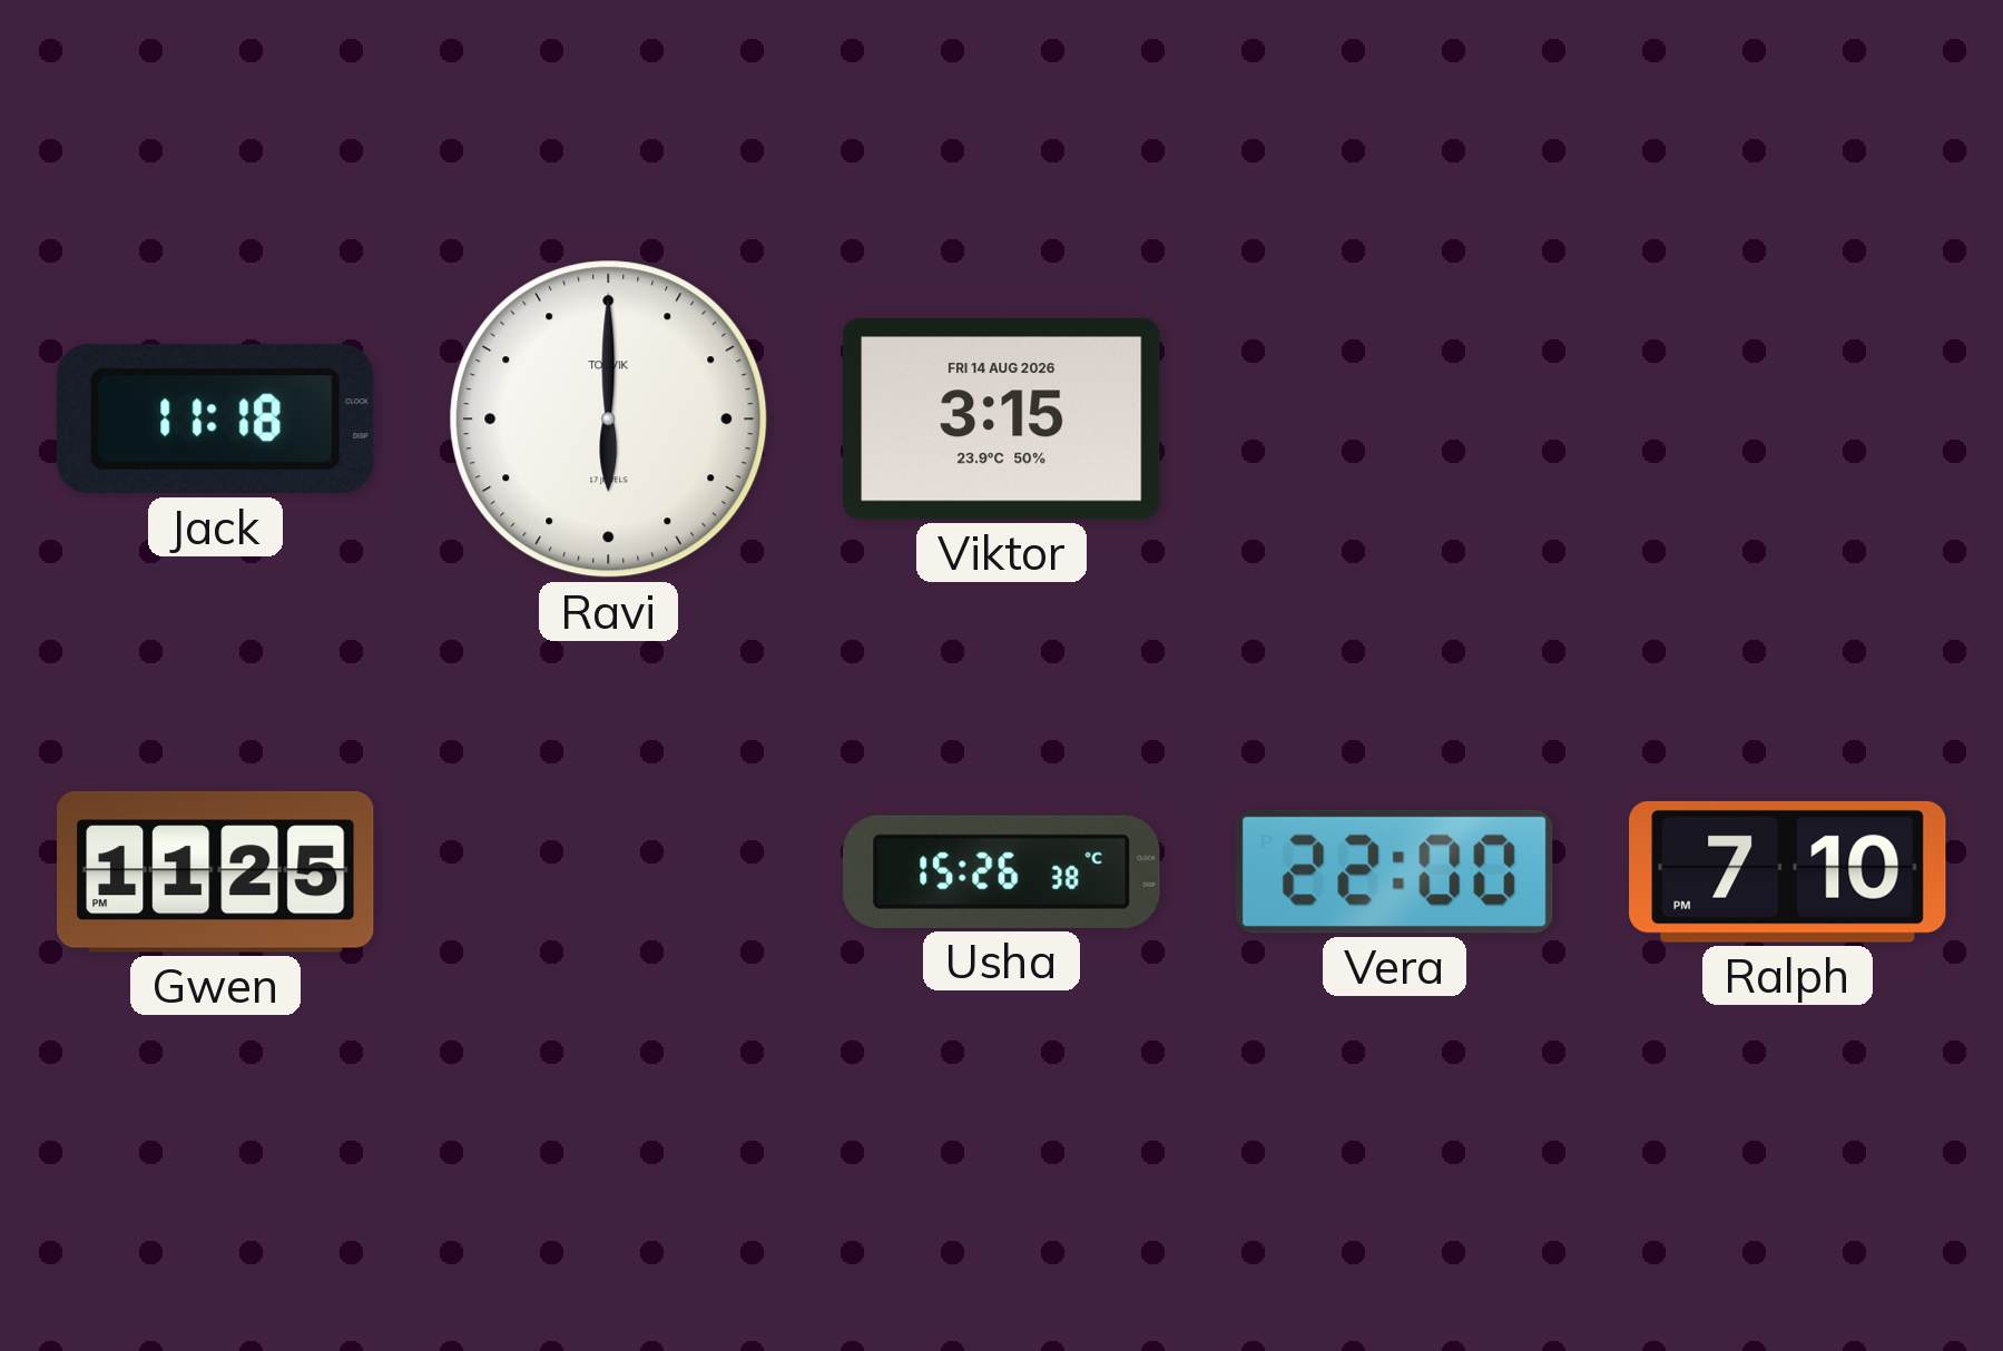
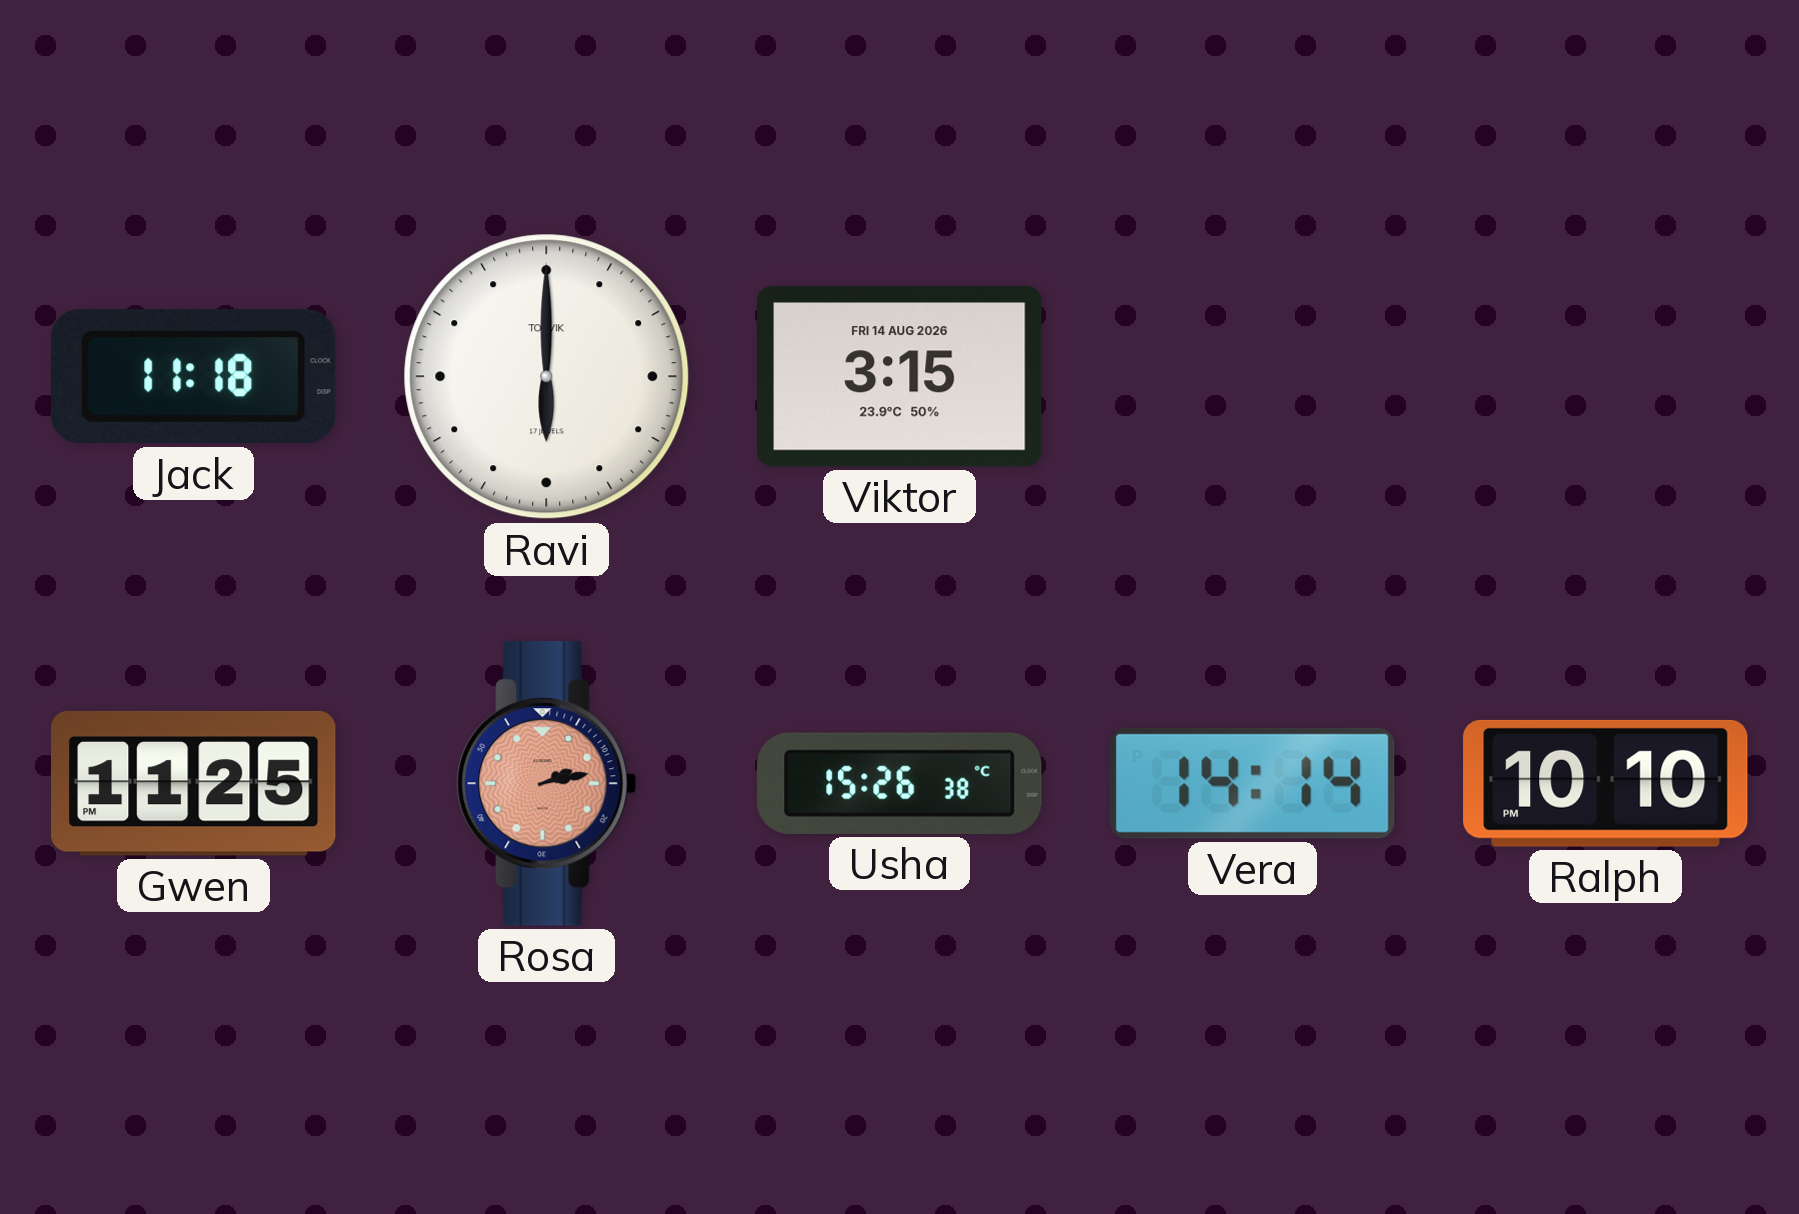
Rosa: none -> 2:13
Vera: 22:00 -> 14:14
Ralph: 7:10 -> 10:10
